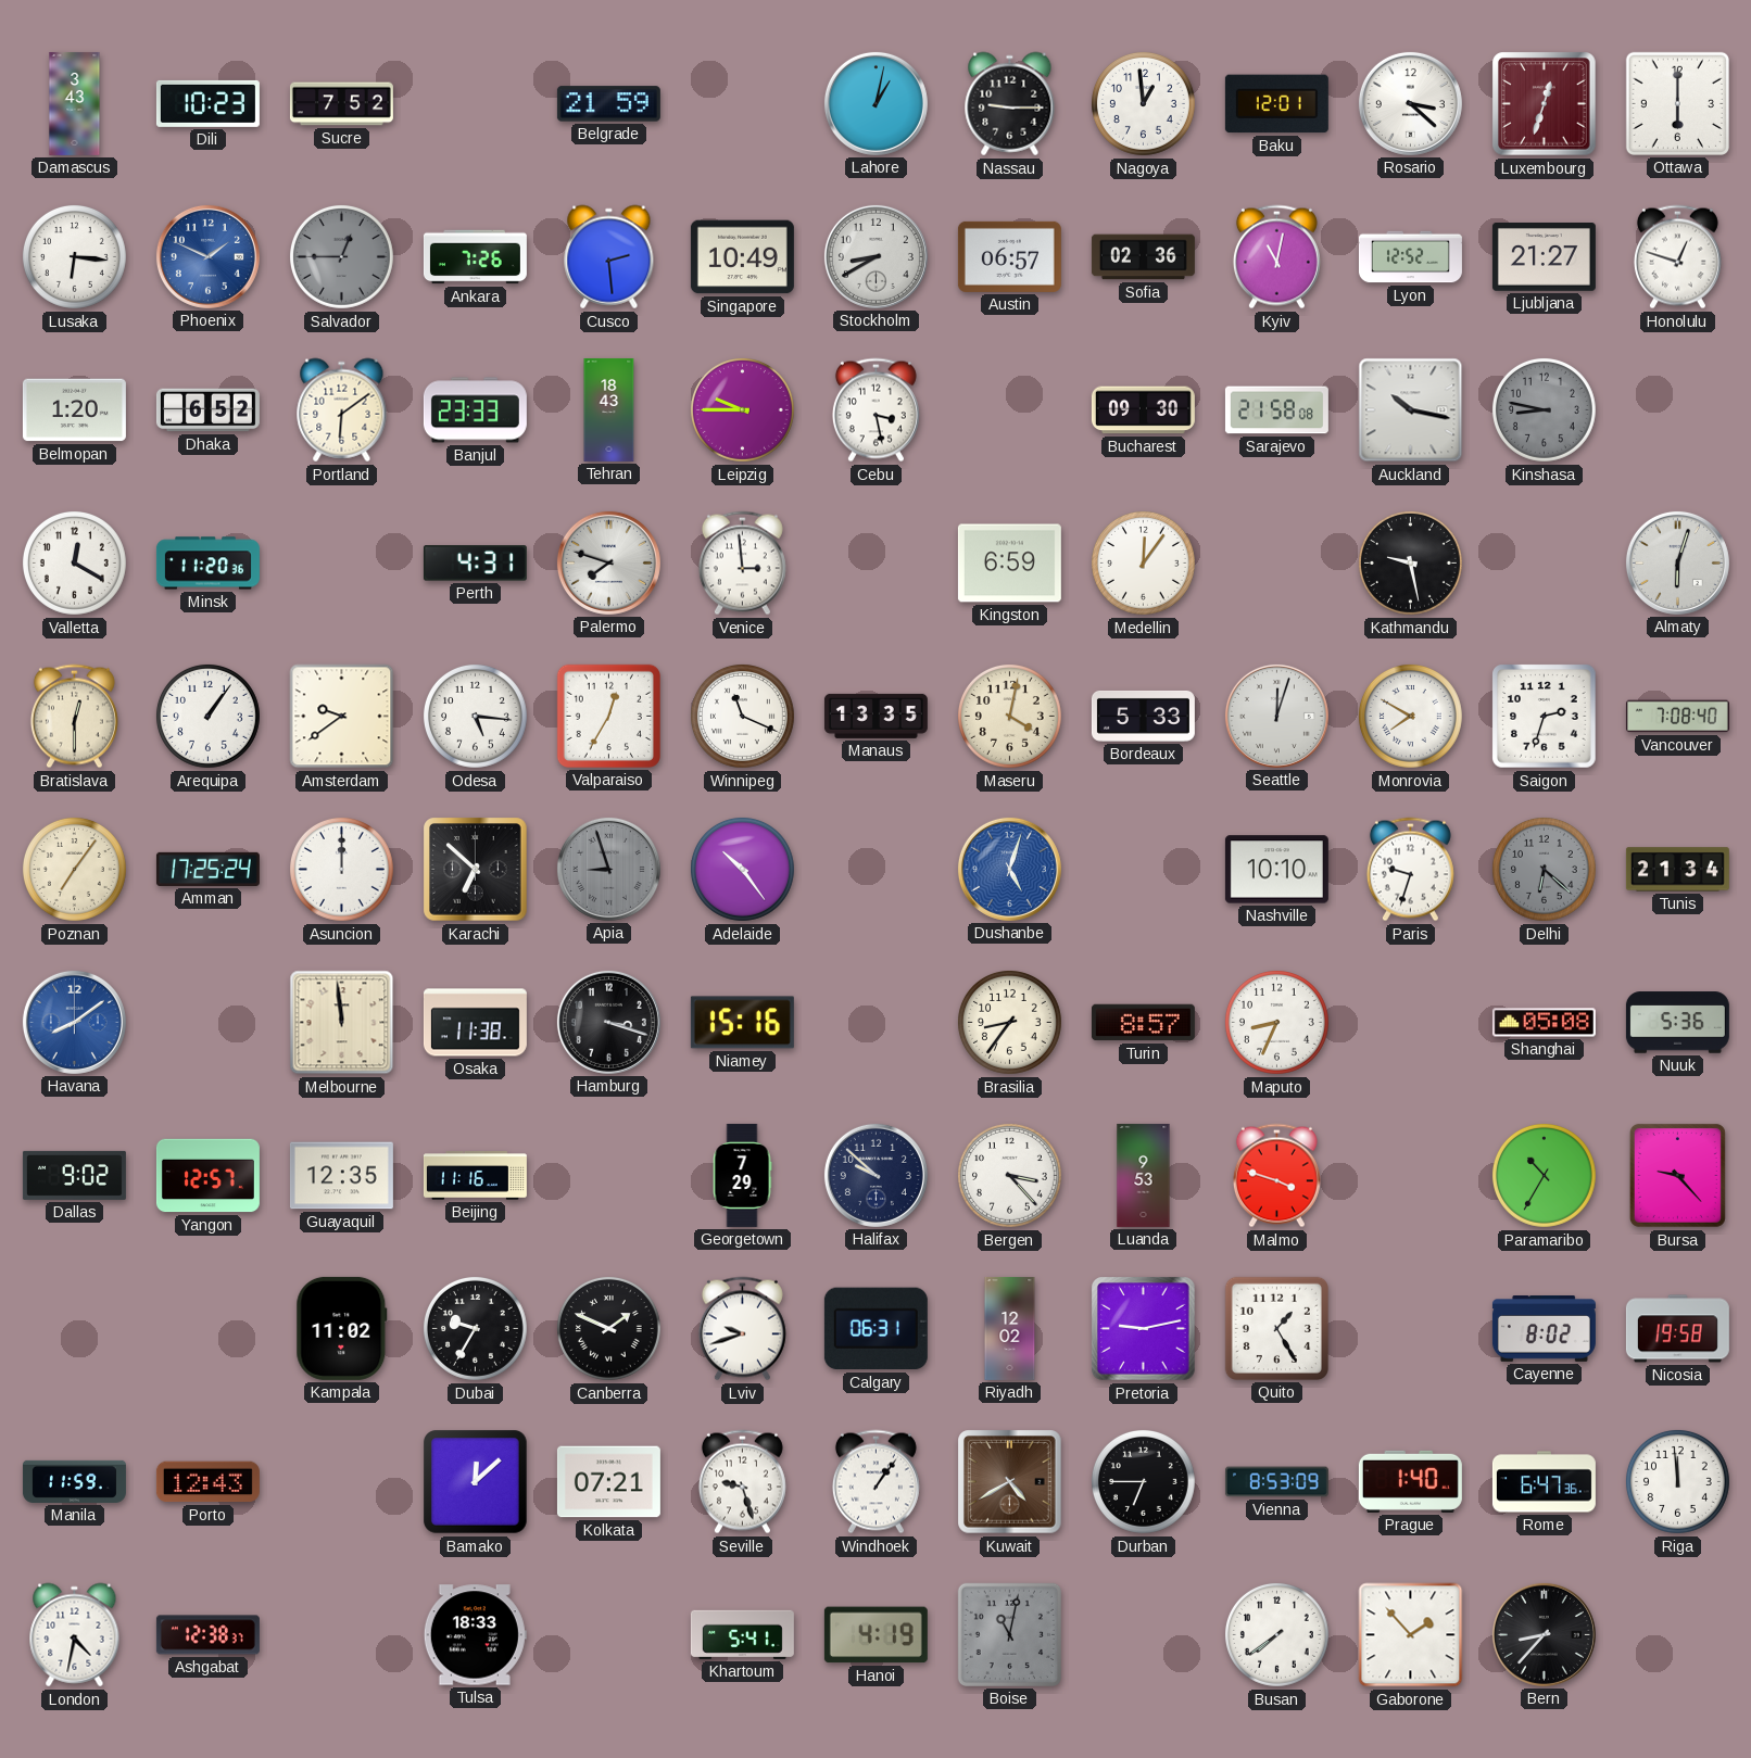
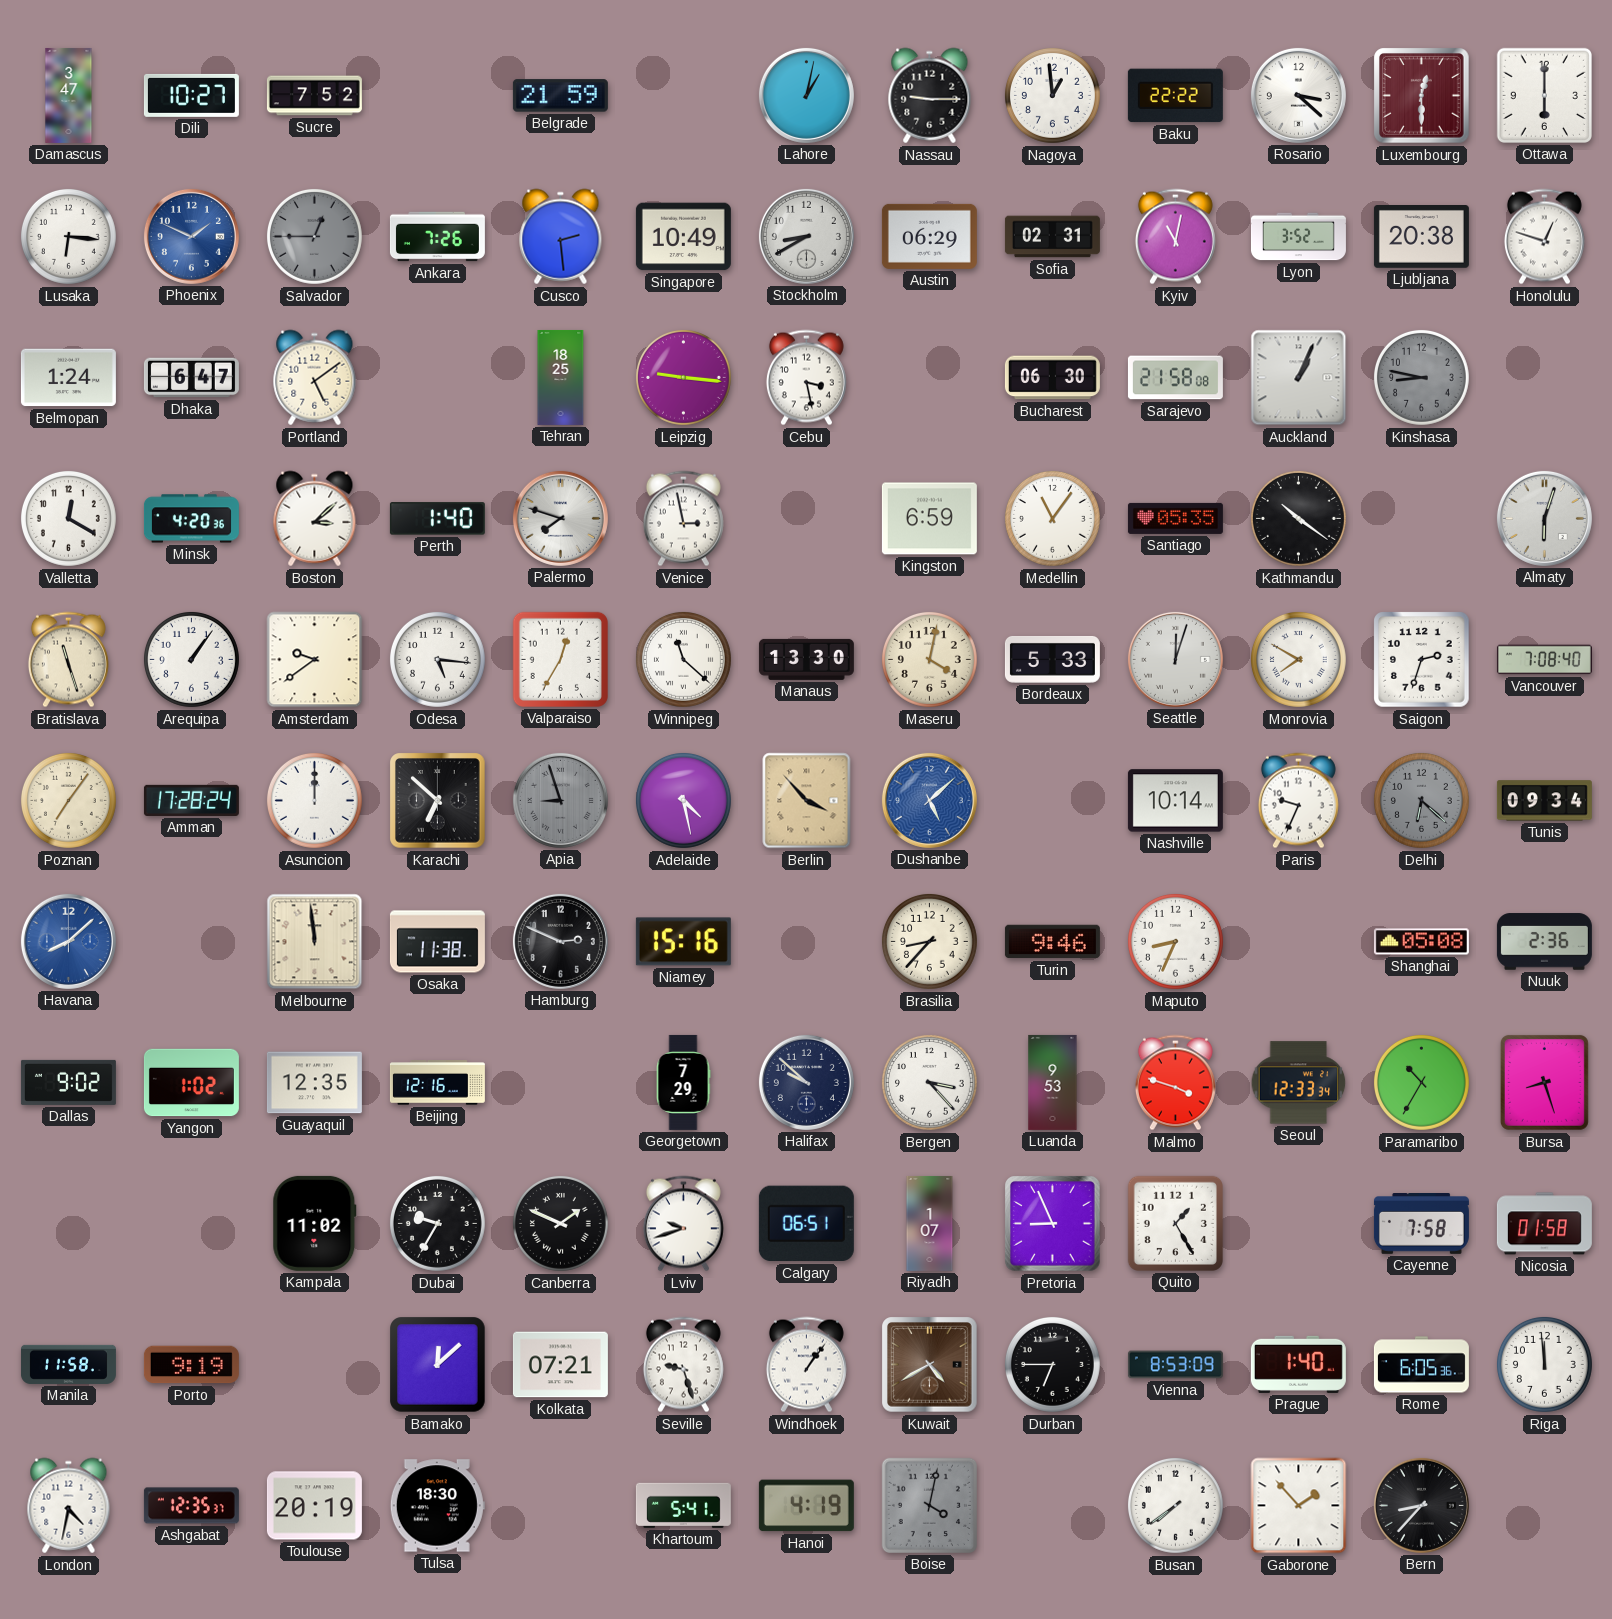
Damascus: 3:43 -> 3:47
Dili: 10:23 -> 10:27
Baku: 12:01 -> 22:22
Luxembourg: 12:33 -> 12:30
Austin: 06:57 -> 06:29
Sofia: 02:36 -> 02:31
Lyon: 12:52 -> 3:52
Ljubljana: 21:27 -> 20:38
Belmopan: 1:20 -> 1:24
Dhaka: 6:52 -> 6:47
Portland: 6:09 -> 5:09
Banjul: 23:33 -> none
Tehran: 18:43 -> 18:25
Leipzig: 9:45 -> 9:16
Bucharest: 09:30 -> 06:30
Auckland: 10:17 -> 1:04
Minsk: 11:20 -> 4:20
Boston: none -> 3:08
Perth: 4:31 -> 1:40
Venice: 2:59 -> 2:58
Medellin: 12:06 -> 11:06
Santiago: none -> 05:35
Kathmandu: 9:28 -> 10:21
Bratislava: 12:30 -> 11:27
Winnipeg: 11:19 -> 11:22
Manaus: 13:35 -> 13:30
Amman: 17:25 -> 17:28
Adelaide: 10:24 -> 4:28
Berlin: none -> 3:53
Dushanbe: 5:03 -> 5:08
Nashville: 10:10 -> 10:14
Paris: 9:33 -> 9:34
Tunis: 21:34 -> 09:34
Havana: 8:09 -> 8:08
Hamburg: 3:18 -> 2:49
Brasilia: 8:36 -> 8:37
Turin: 8:57 -> 9:46
Nuuk: 5:36 -> 2:36
Yangon: 12:57 -> 1:02
Beijing: 11:16 -> 12:16
Seoul: none -> 12:33
Bursa: 9:23 -> 8:27
Calgary: 06:31 -> 06:51
Riyadh: 12:02 -> 1:07
Pretoria: 9:13 -> 8:56
Cayenne: 8:02 -> 7:58
Nicosia: 19:58 -> 01:58
Manila: 11:59 -> 11:58
Porto: 12:43 -> 9:19
Rome: 6:47 -> 6:05
Ashgabat: 12:38 -> 12:35
Toulouse: none -> 20:19
Tulsa: 18:33 -> 18:30
Boise: 11:02 -> 4:02
